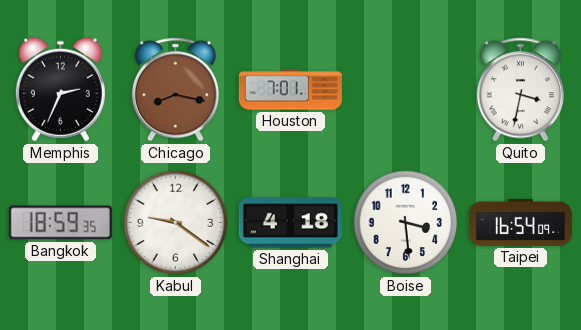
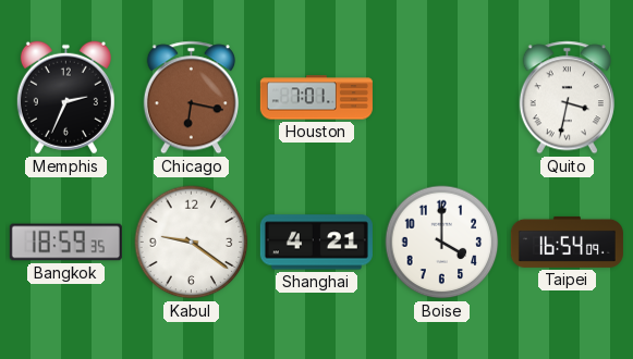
Chicago: 8:17 -> 6:17
Shanghai: 4:18 -> 4:21
Boise: 3:29 -> 4:00
